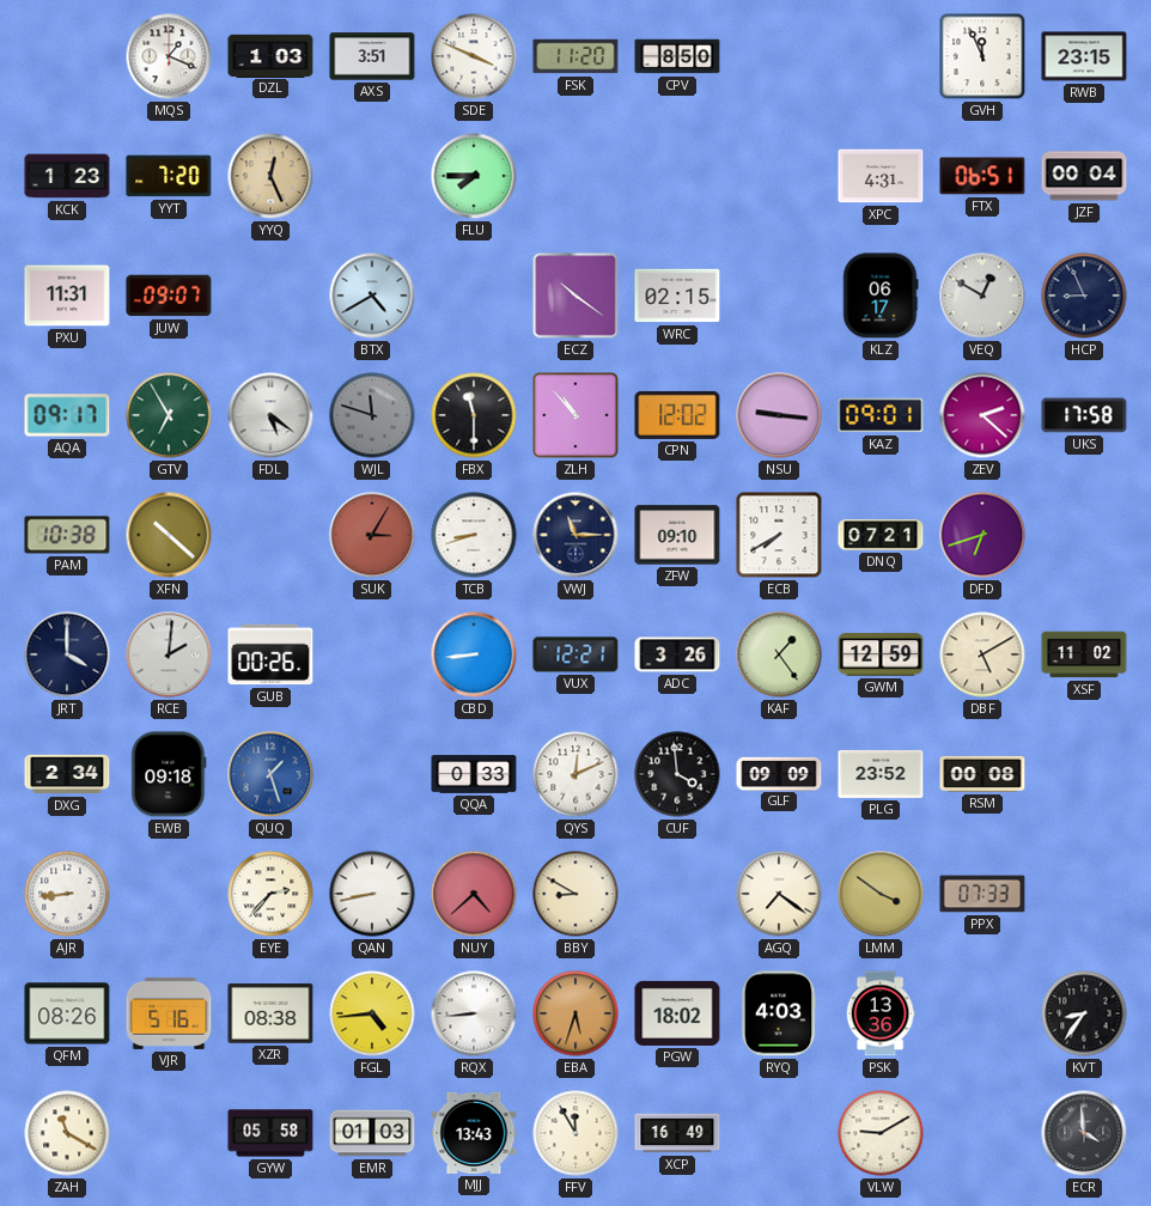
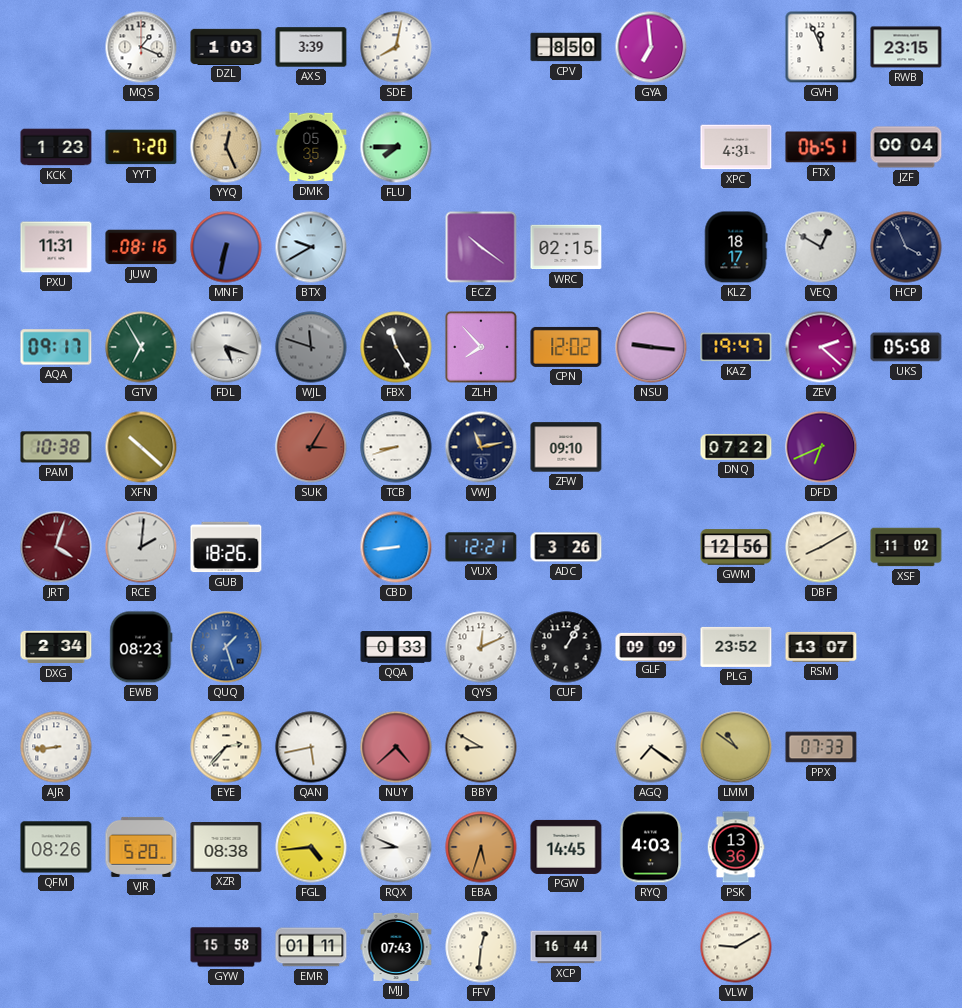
AXS: 3:51 -> 3:39
SDE: 3:49 -> 8:02
FSK: 11:20 -> none
GYA: none -> 6:59
DMK: none -> 05:35
JUW: 09:07 -> 08:16
MNF: none -> 6:32
BTX: 4:40 -> 9:40
KLZ: 06:17 -> 18:17
HCP: 8:56 -> 3:56
FDL: 5:21 -> 5:18
FBX: 11:30 -> 11:25
ZLH: 10:53 -> 7:53
KAZ: 09:01 -> 19:47
UKS: 17:58 -> 05:58
VWJ: 11:15 -> 11:13
ECB: 7:40 -> none
DNQ: 07:21 -> 07:22
DFD: 6:42 -> 6:41
JRT: 4:00 -> 4:03
JRT dial: navy -> burgundy
GUB: 00:26 -> 18:26
KAF: 1:24 -> none
GWM: 12:59 -> 12:56
DBF: 5:10 -> 8:10
EWB: 09:18 -> 08:23
CUF: 3:59 -> 1:05
RSM: 00:08 -> 13:07
QAN: 8:43 -> 5:43
LMM: 3:51 -> 10:51
VJR: 5:16 -> 5:20
RQX: 8:44 -> 8:49
PGW: 18:02 -> 14:45
KVT: 8:36 -> none
ZAH: 11:20 -> none
GYW: 05:58 -> 15:58
EMR: 01:03 -> 01:11
MJJ: 13:43 -> 07:43
FFV: 11:55 -> 12:31
XCP: 16:49 -> 16:44
ECR: 3:59 -> none
